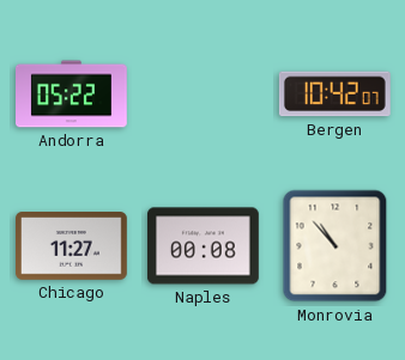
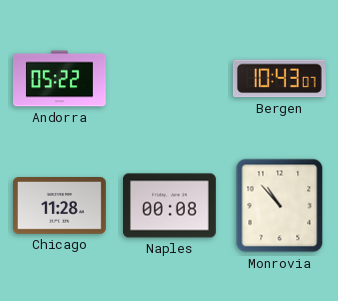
Bergen: 10:42 -> 10:43
Chicago: 11:27 -> 11:28
